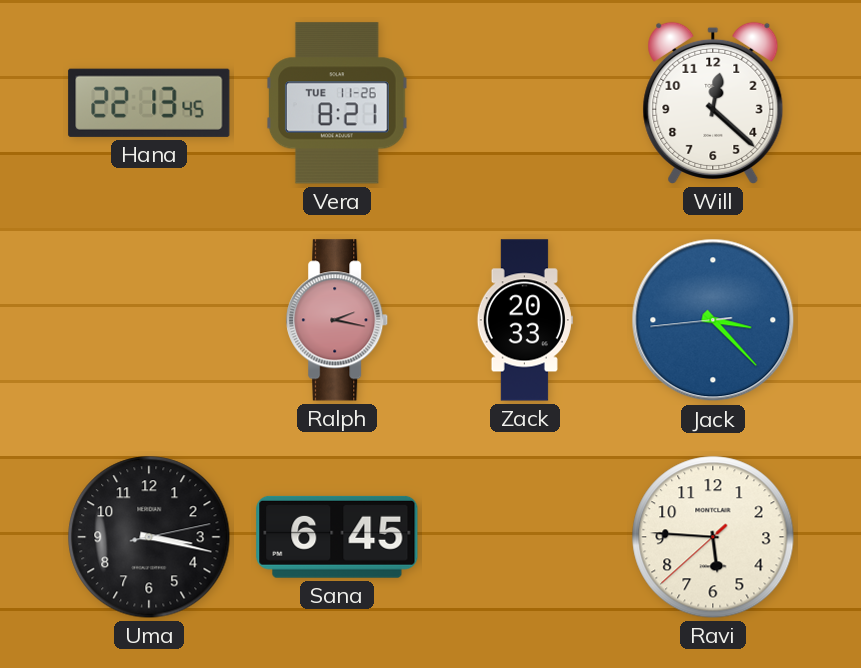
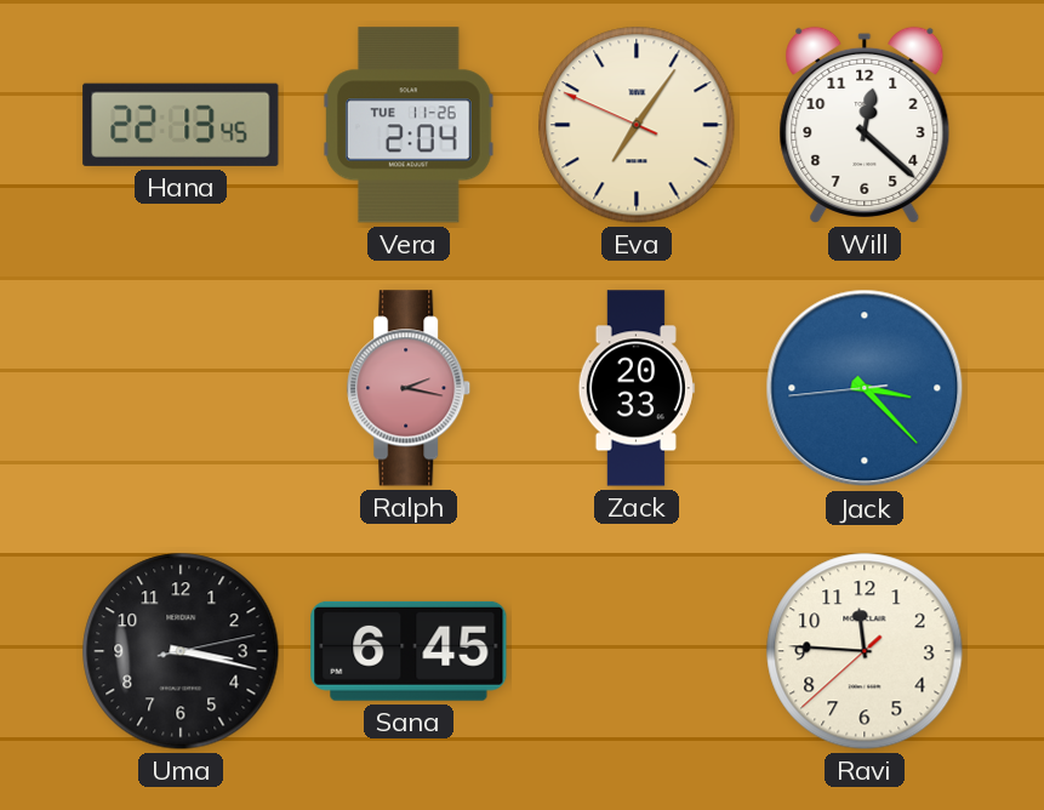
Vera: 8:21 -> 2:04
Eva: none -> 7:05
Ravi: 5:45 -> 11:45
